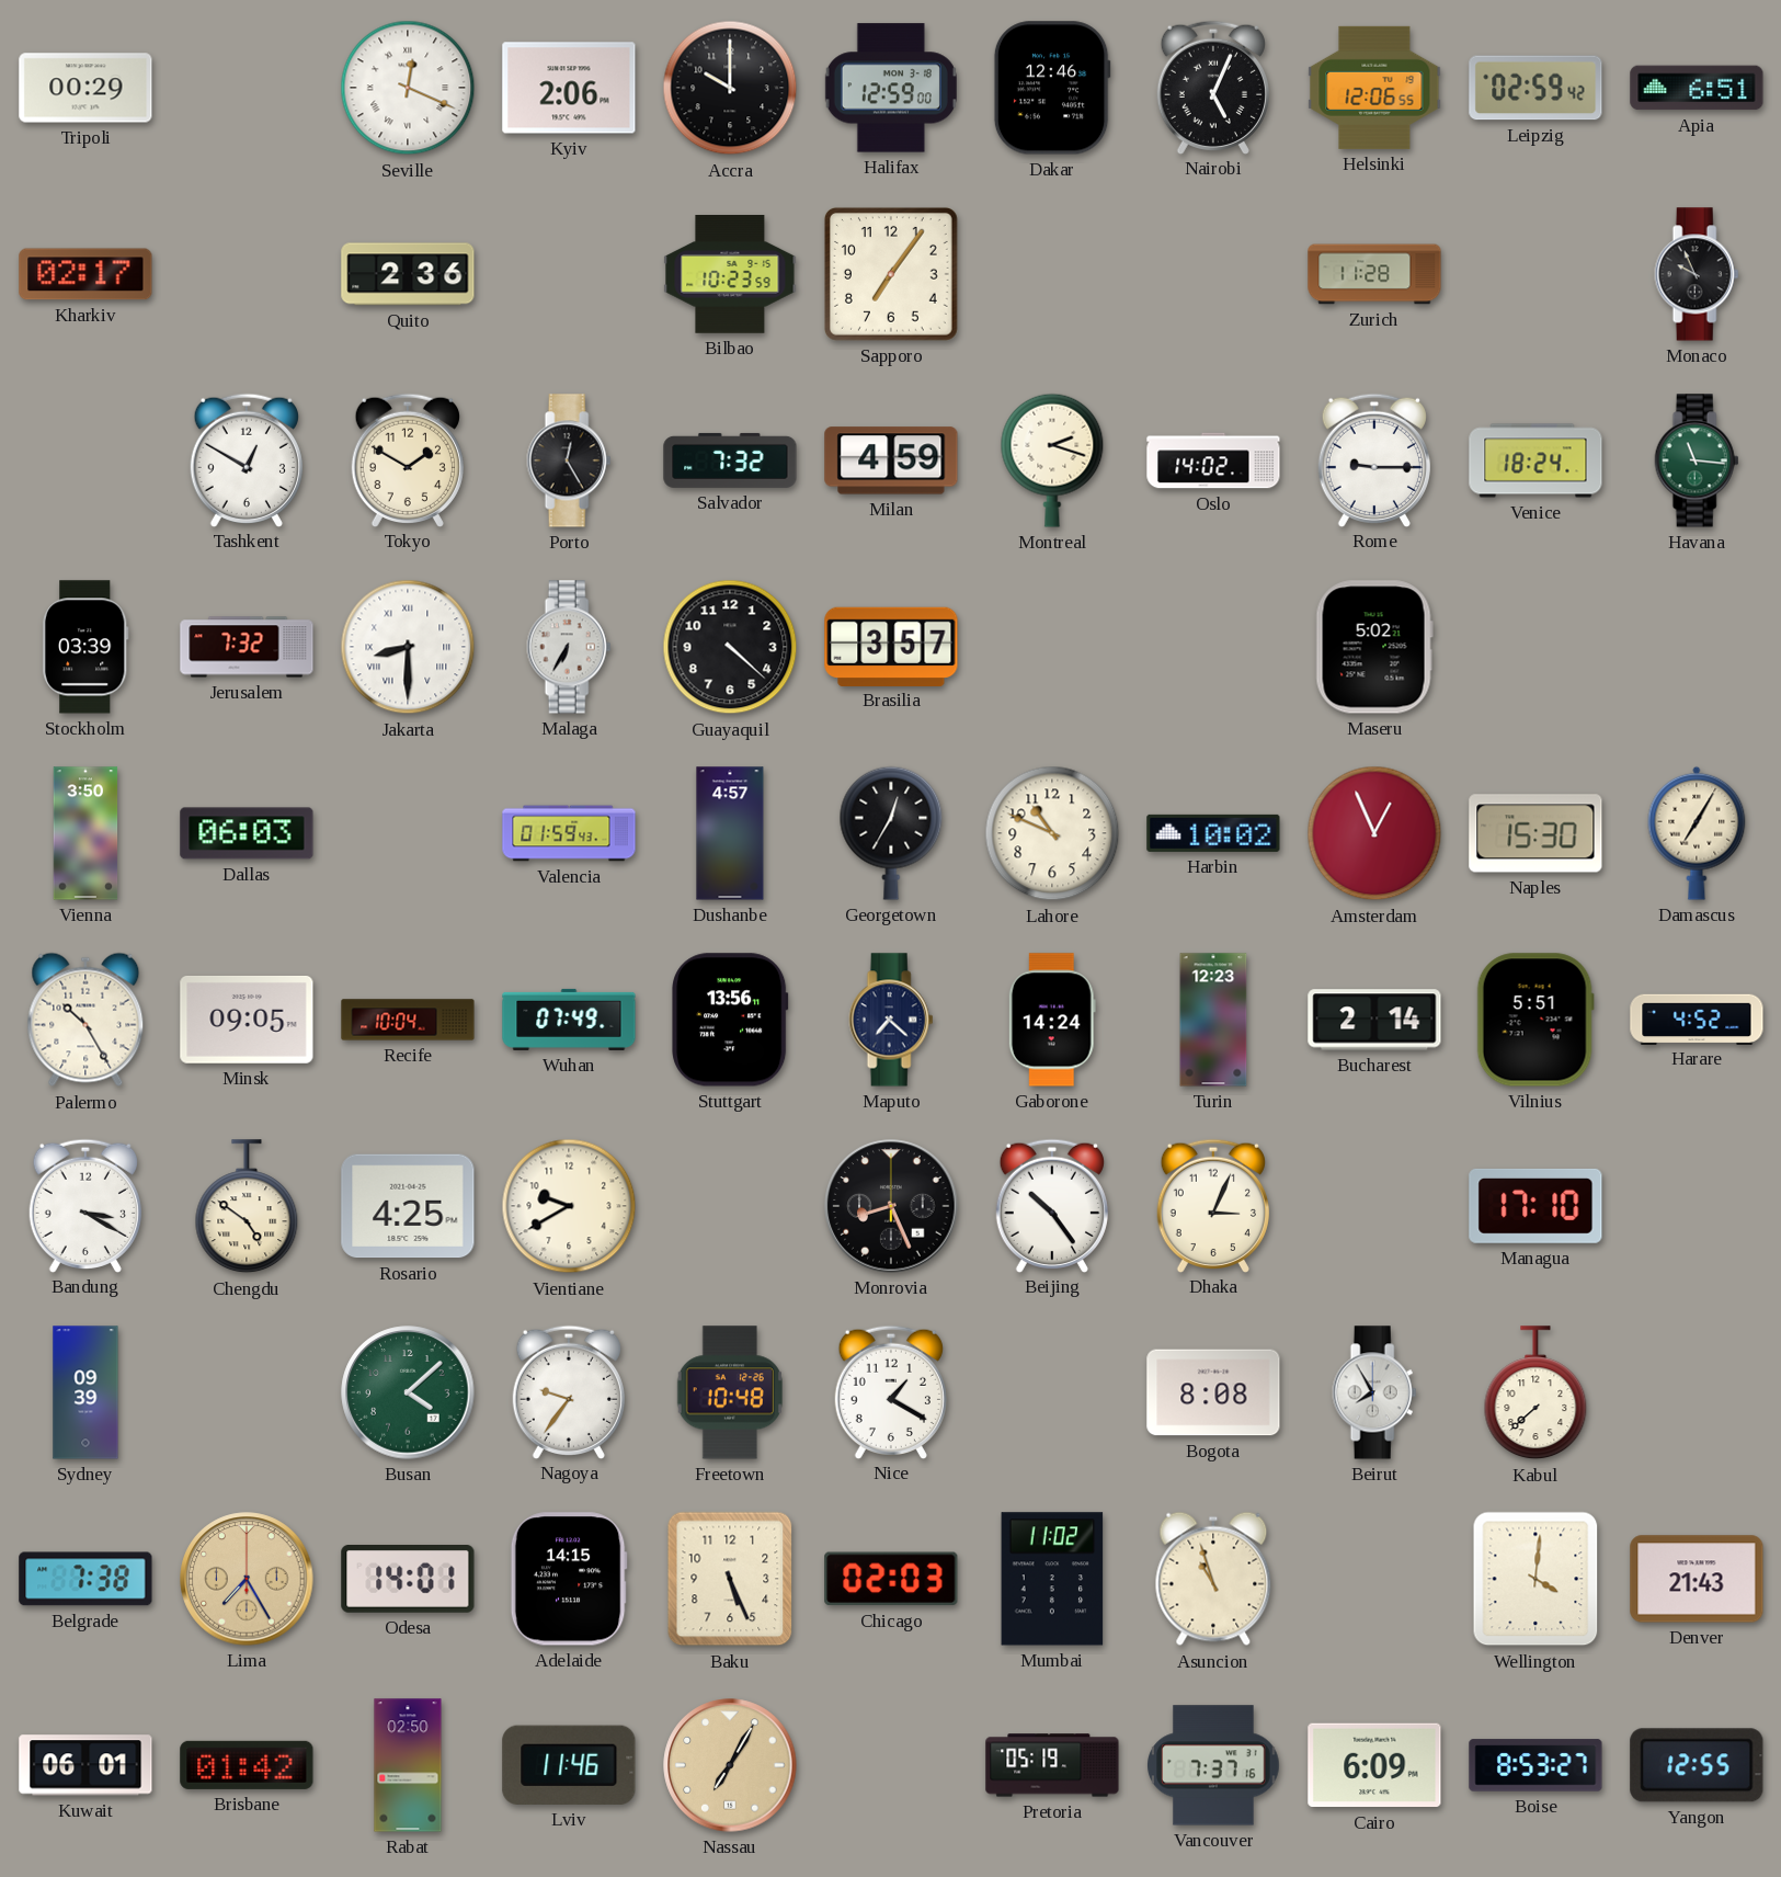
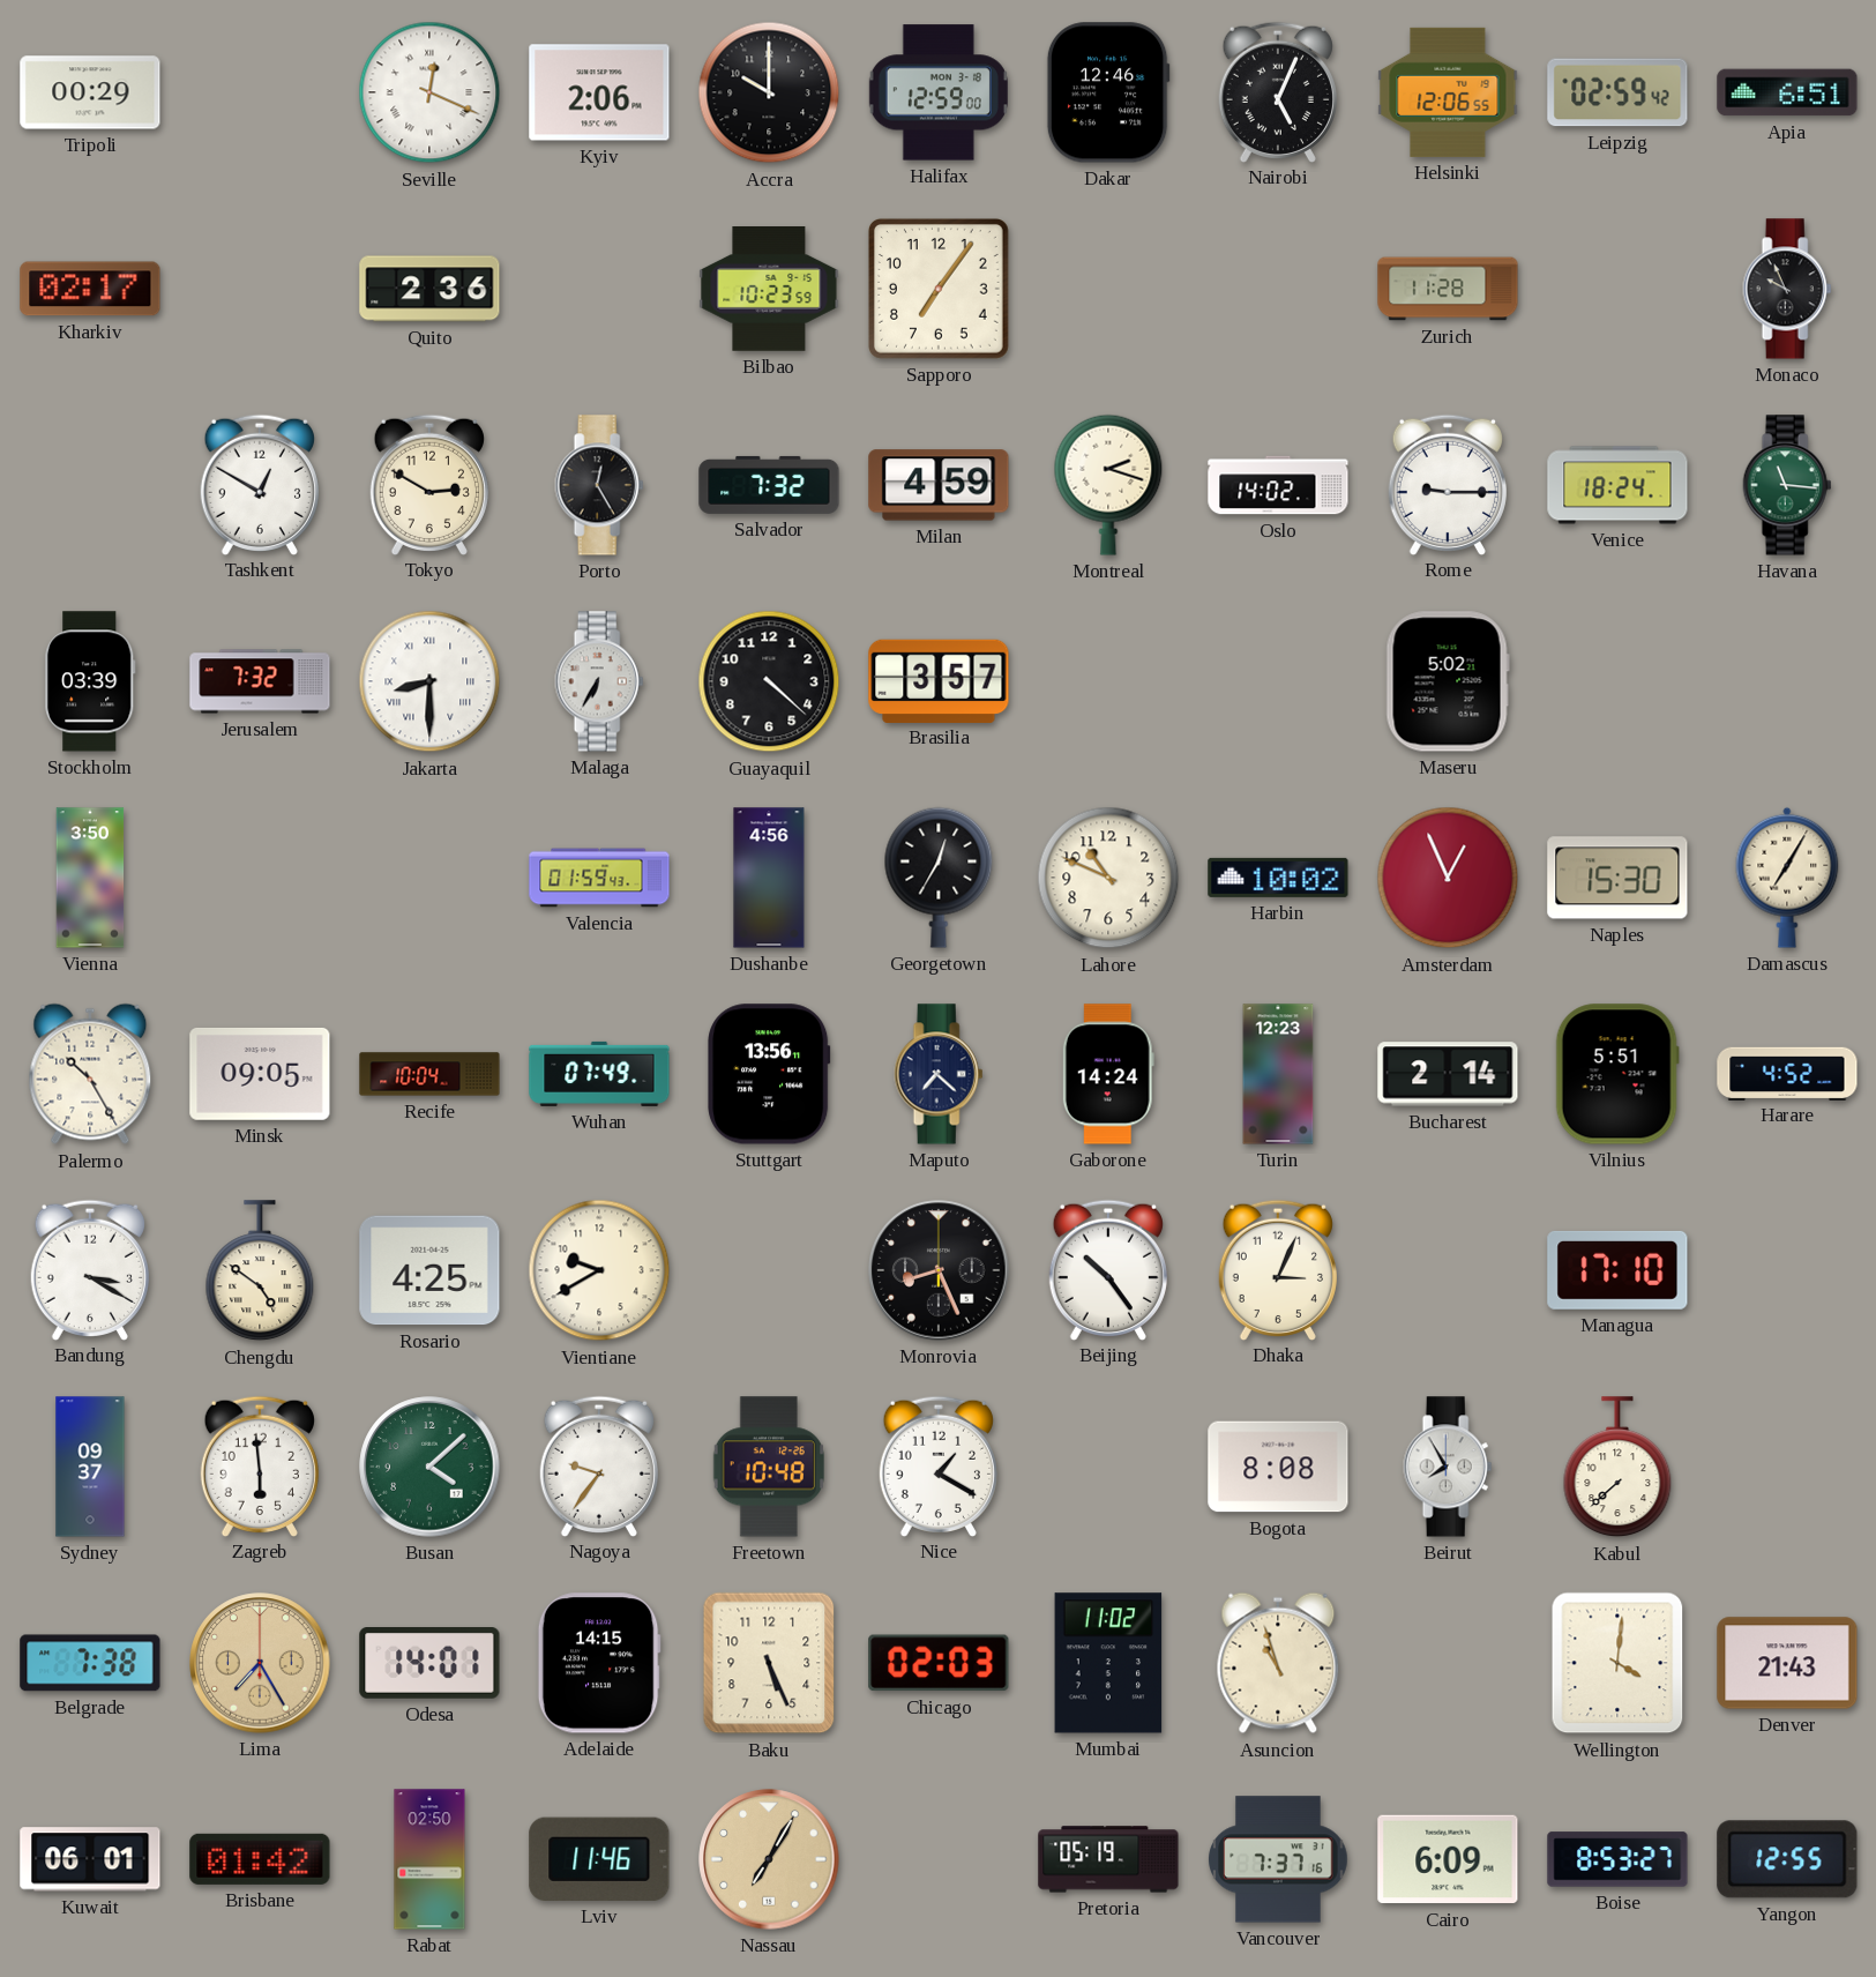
Tokyo: 1:50 -> 2:50
Dallas: 06:03 -> none
Dushanbe: 4:57 -> 4:56
Sydney: 09:39 -> 09:37
Zagreb: none -> 5:59
